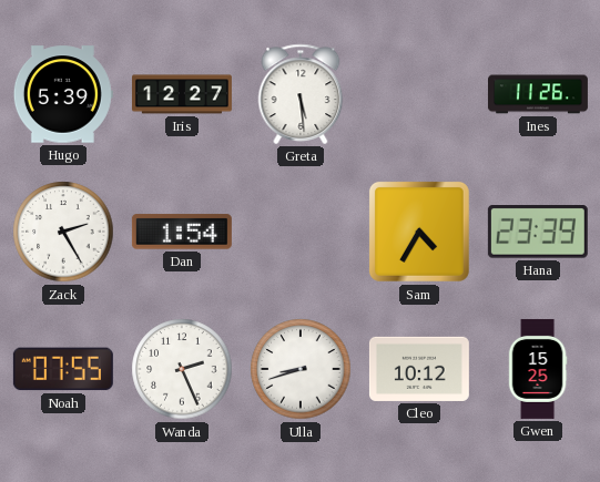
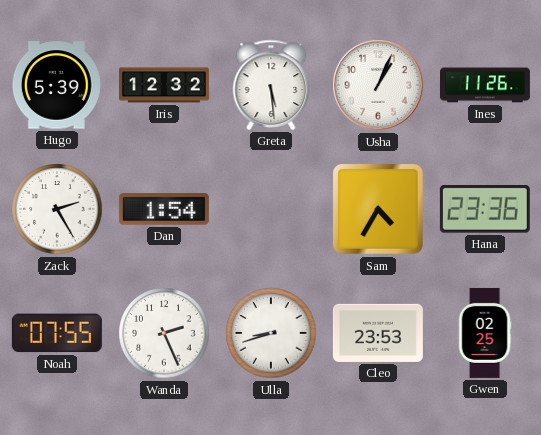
Iris: 12:27 -> 12:32
Usha: none -> 1:04
Hana: 23:39 -> 23:36
Cleo: 10:12 -> 23:53
Gwen: 15:25 -> 02:25
